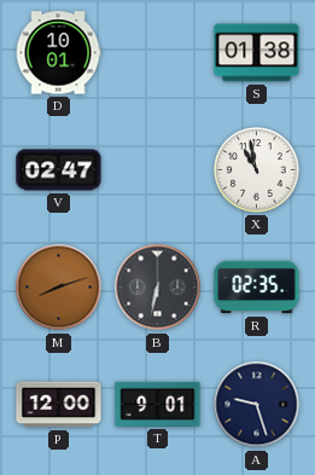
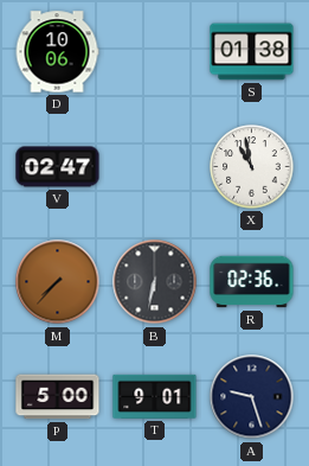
D: 10:01 -> 10:06
M: 8:12 -> 7:37
R: 02:35 -> 02:36
P: 12:00 -> 5:00
